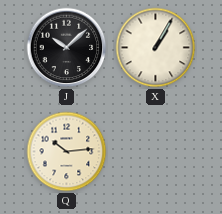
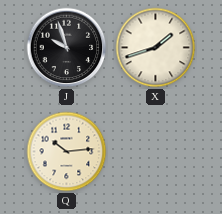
J: 10:08 -> 9:57
X: 1:05 -> 1:42
